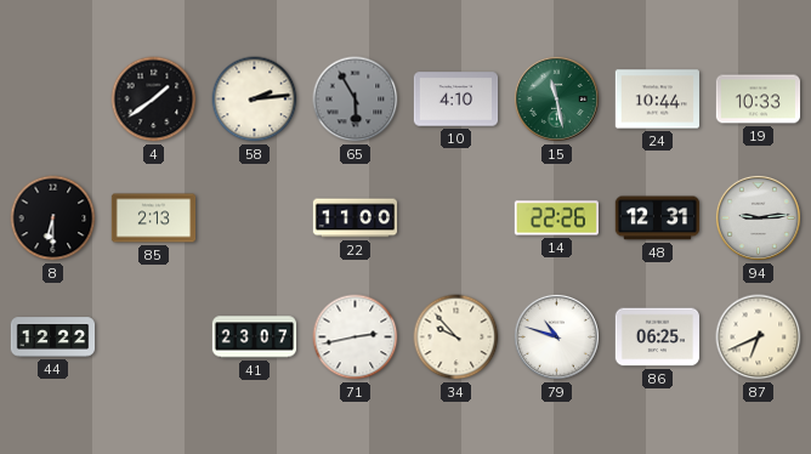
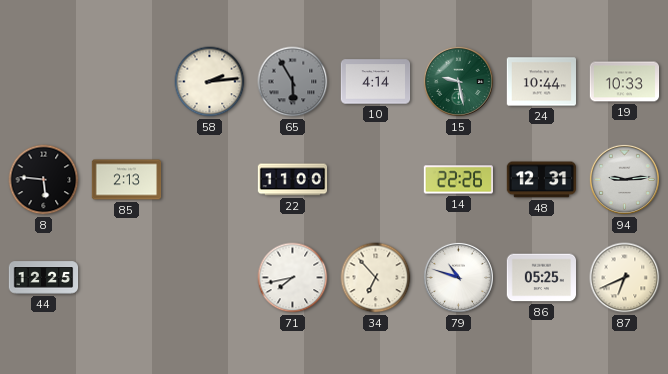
4: 1:39 -> none
10: 4:10 -> 4:14
15: 11:28 -> 9:28
8: 6:30 -> 5:46
44: 12:22 -> 12:25
41: 23:07 -> none
71: 2:43 -> 7:43
34: 9:53 -> 6:53
86: 06:25 -> 05:25
